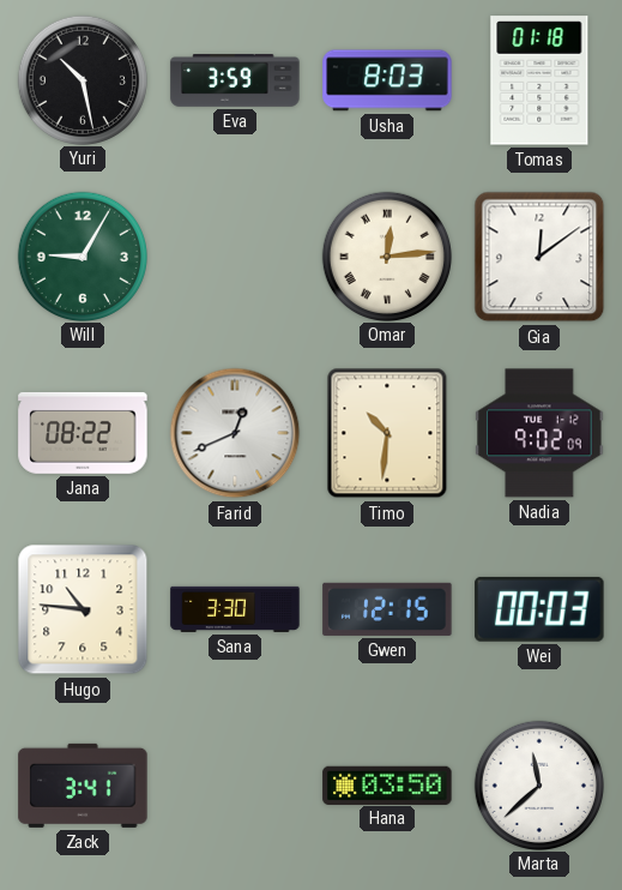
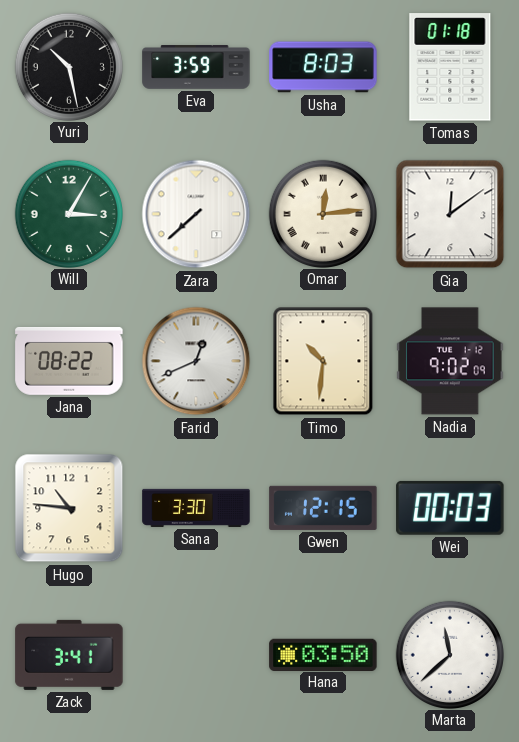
Will: 9:05 -> 3:05
Zara: none -> 7:38
